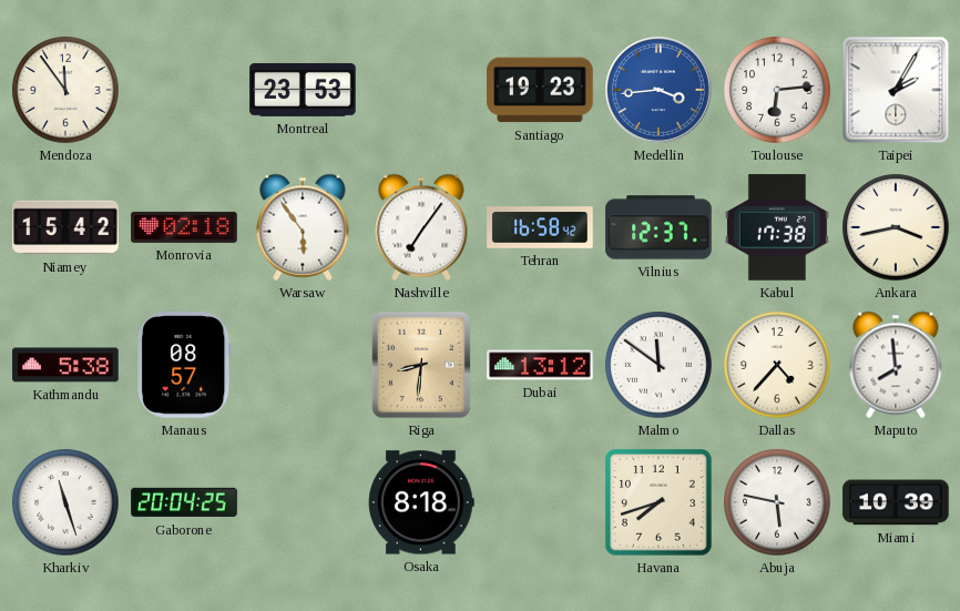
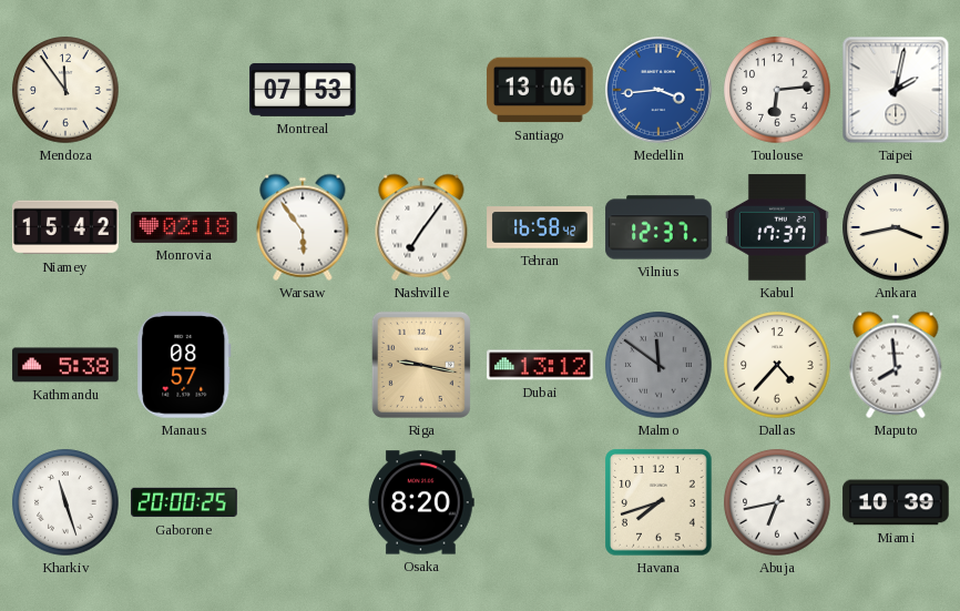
Montreal: 23:53 -> 07:53
Santiago: 19:23 -> 13:06
Taipei: 2:05 -> 2:02
Kabul: 17:38 -> 17:37
Riga: 8:31 -> 9:17
Malmo dial: white -> grey
Gaborone: 20:04 -> 20:00
Osaka: 8:18 -> 8:20
Abuja: 5:47 -> 6:43
